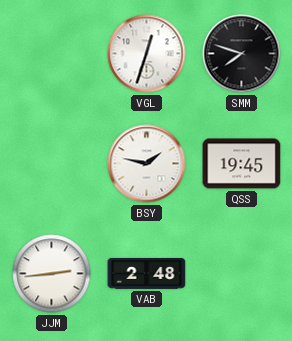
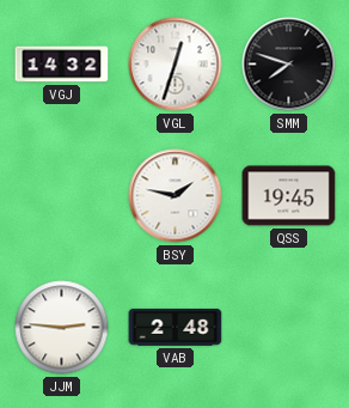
VGJ: none -> 14:32
JJM: 2:44 -> 2:46
